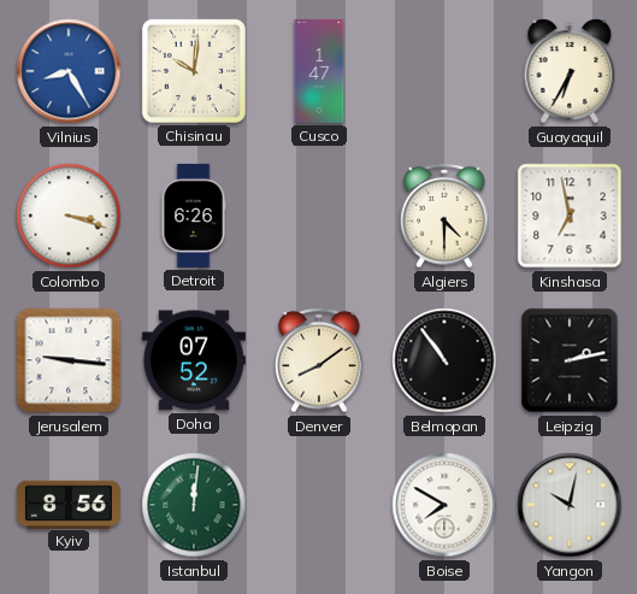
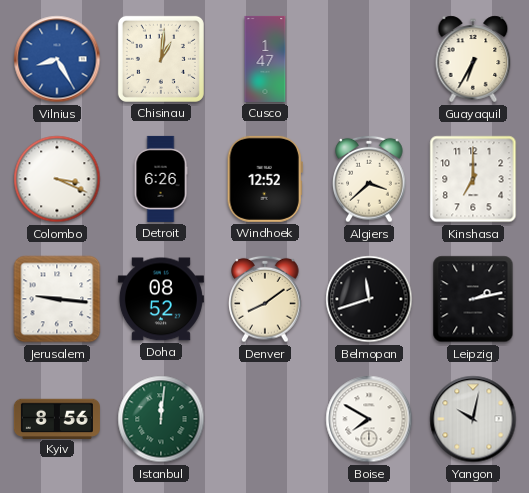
Chisinau: 10:01 -> 1:01
Colombo: 3:18 -> 3:19
Windhoek: none -> 12:52
Algiers: 4:30 -> 3:38
Kinshasa: 6:58 -> 7:00
Doha: 07:52 -> 08:52
Belmopan: 10:54 -> 11:42
